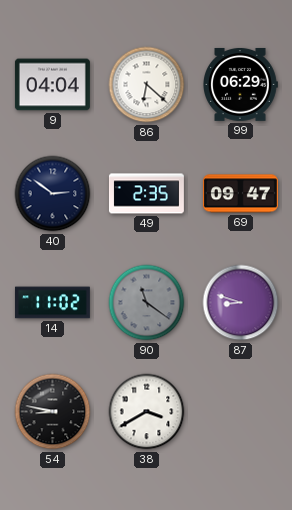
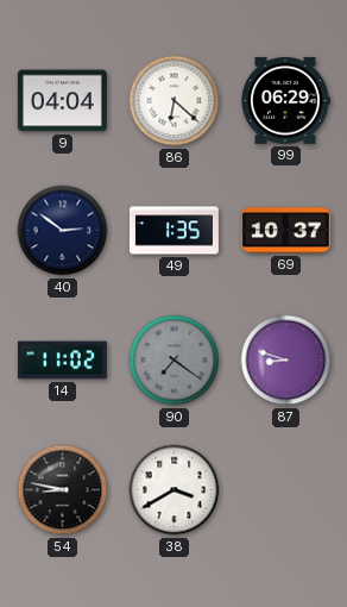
49: 2:35 -> 1:35
69: 09:47 -> 10:37
90: 11:21 -> 7:21
